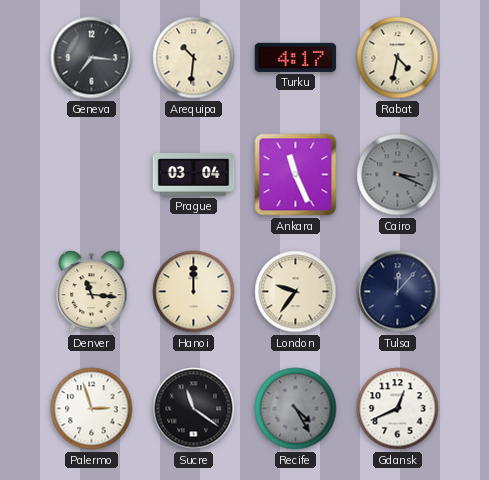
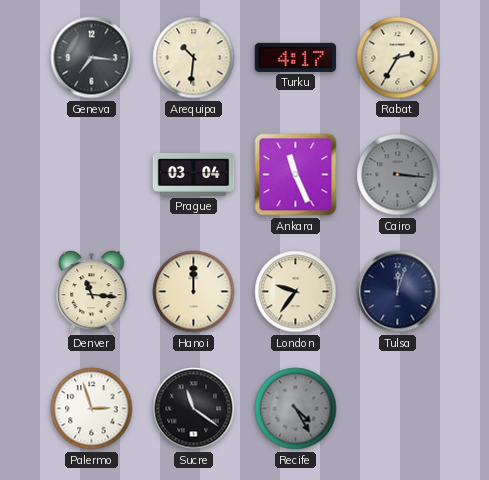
Rabat: 4:32 -> 2:35
Cairo: 3:19 -> 3:16
Tulsa: 12:07 -> 12:03
Gdansk: 12:41 -> none
